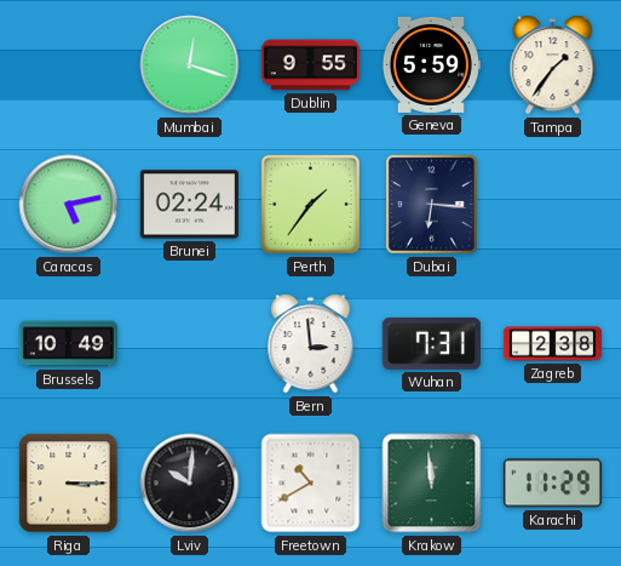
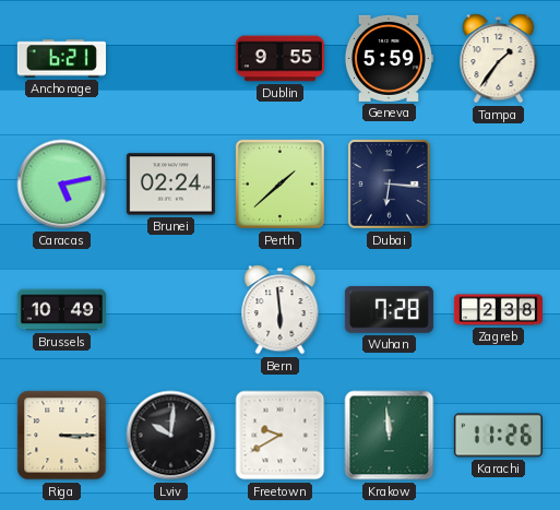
Anchorage: none -> 6:21
Mumbai: 12:18 -> none
Perth: 1:36 -> 1:38
Bern: 2:59 -> 5:59
Wuhan: 7:31 -> 7:28
Freetown: 10:40 -> 9:40
Karachi: 11:29 -> 11:26
